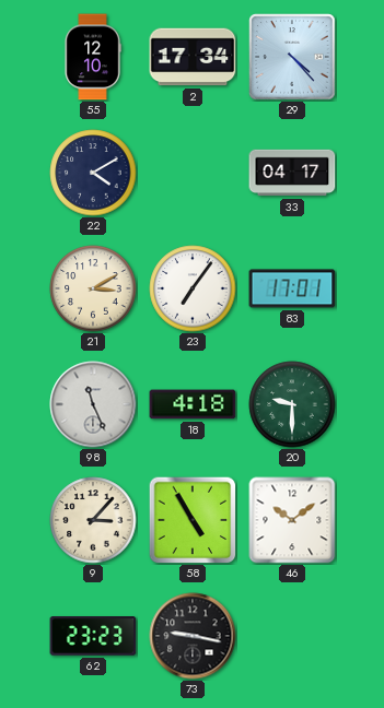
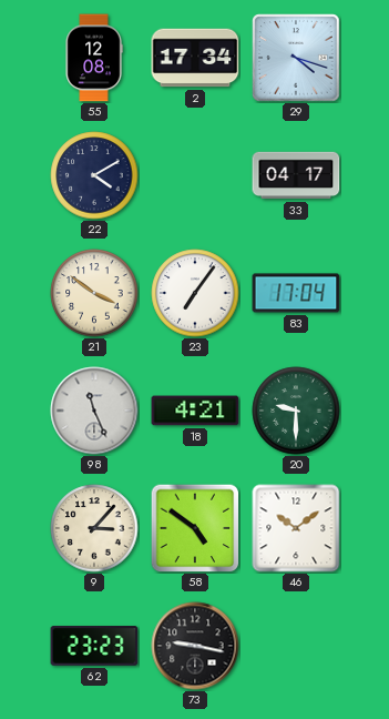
55: 12:10 -> 12:08
29: 4:23 -> 4:18
21: 3:10 -> 3:51
83: 17:01 -> 17:04
18: 4:18 -> 4:21
58: 4:55 -> 4:51
